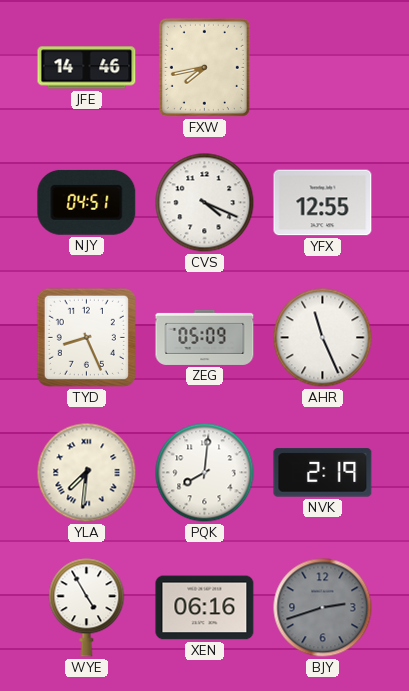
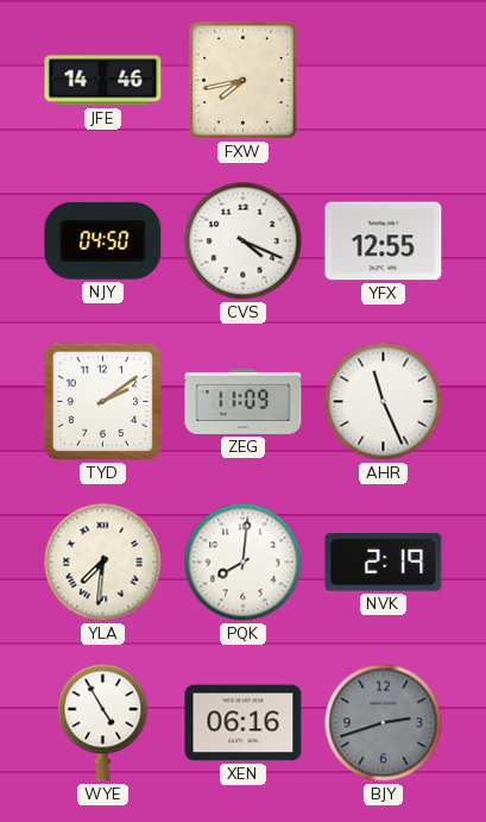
NJY: 04:51 -> 04:50
TYD: 8:26 -> 2:09
ZEG: 05:09 -> 11:09
